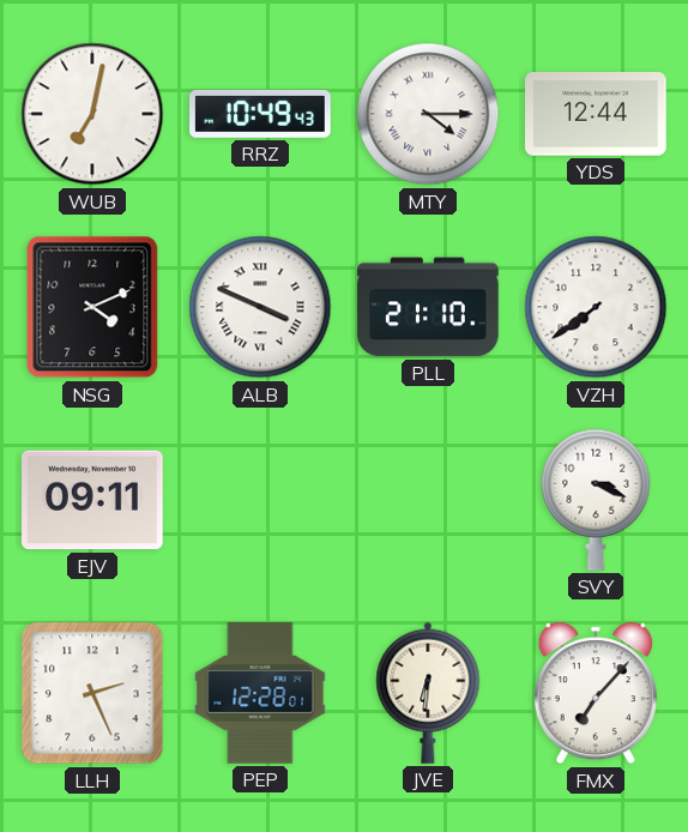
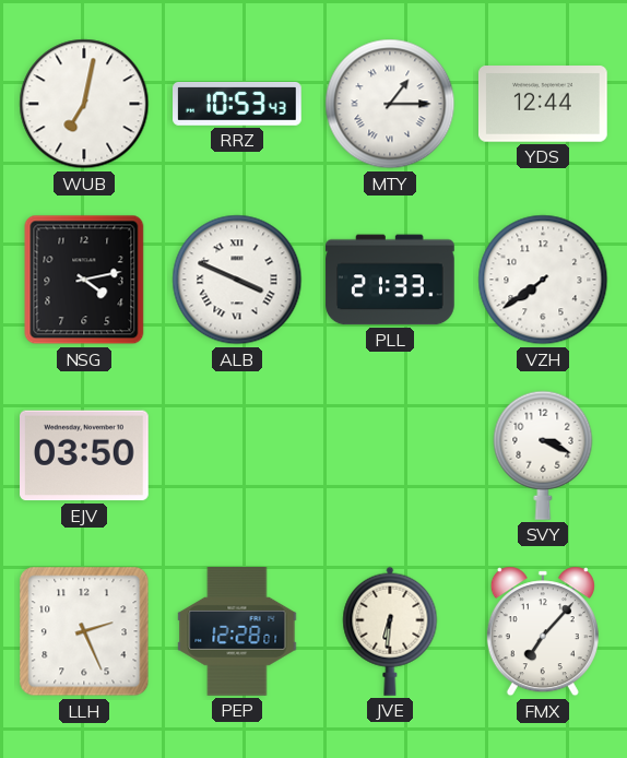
RRZ: 10:49 -> 10:53
MTY: 4:15 -> 1:15
NSG: 4:11 -> 4:13
PLL: 21:10 -> 21:33
EJV: 09:11 -> 03:50
